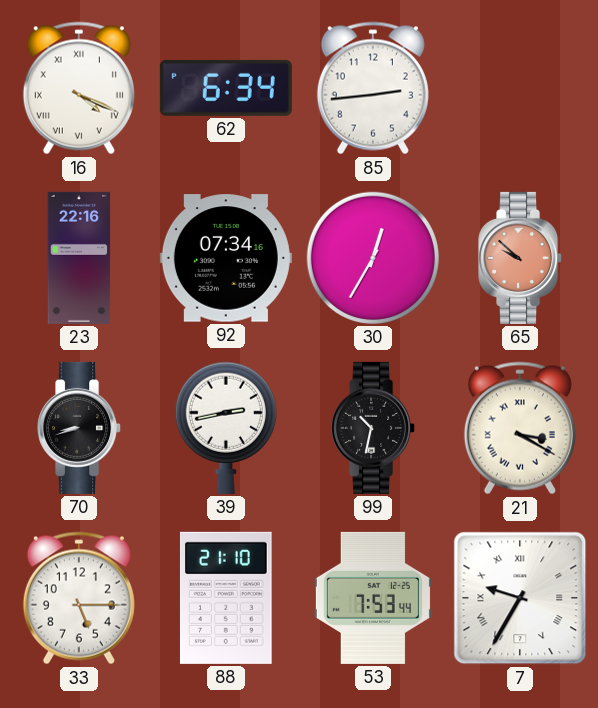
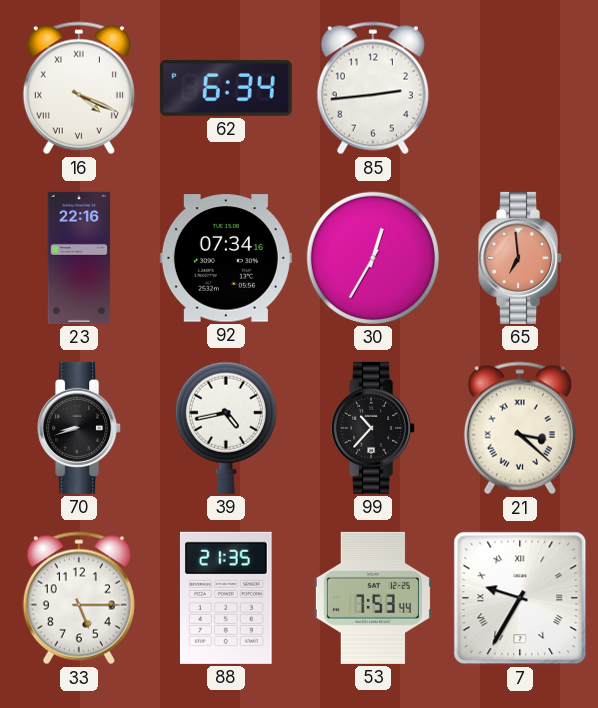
65: 9:52 -> 6:59
39: 2:43 -> 4:43
99: 10:32 -> 10:37
21: 3:20 -> 3:22
88: 21:10 -> 21:35
